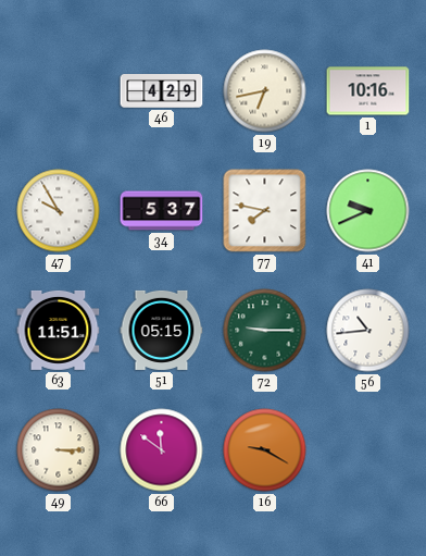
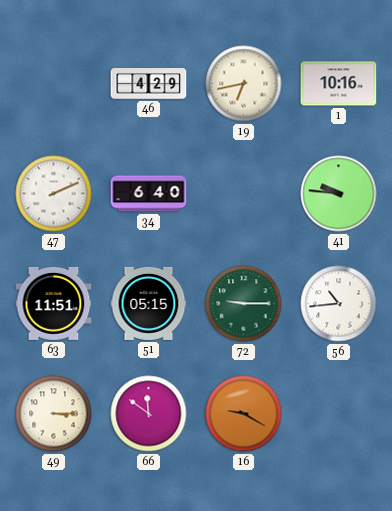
47: 9:55 -> 2:11
34: 5:37 -> 6:40
77: 7:47 -> none
41: 9:41 -> 9:46
